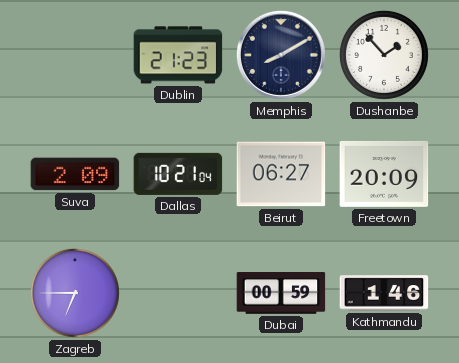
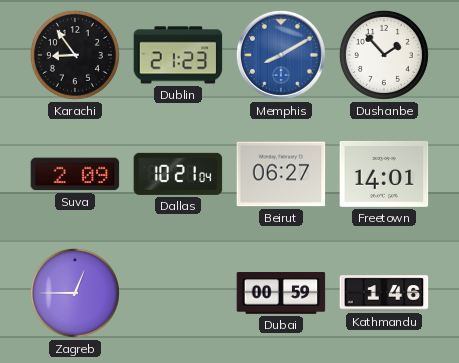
Karachi: none -> 8:54
Memphis dial: navy -> blue
Freetown: 20:09 -> 14:01
Zagreb: 6:45 -> 12:45
